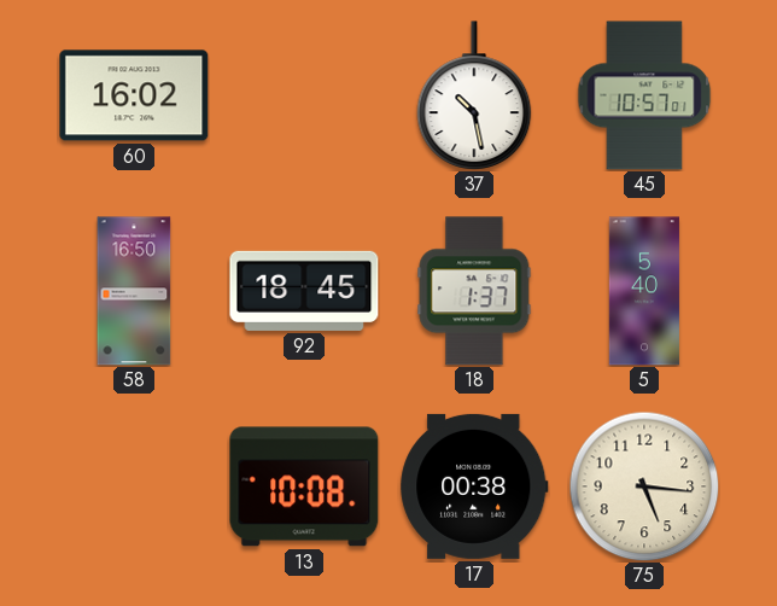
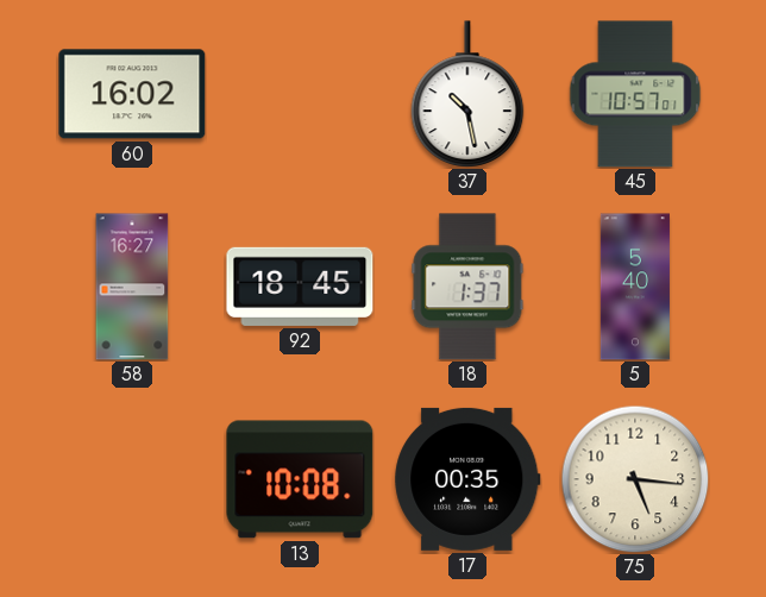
58: 16:50 -> 16:27
17: 00:38 -> 00:35
